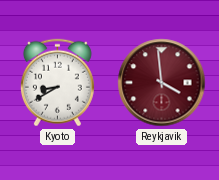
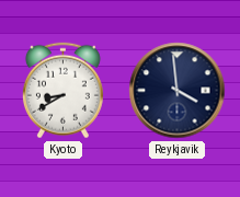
Reykjavik dial: burgundy -> navy
